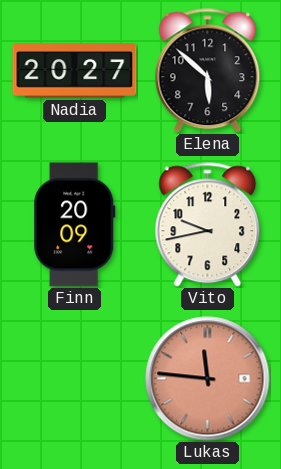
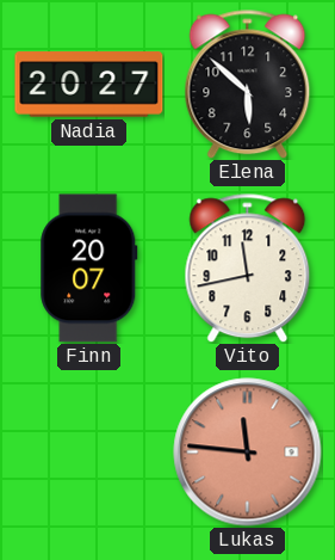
Finn: 20:09 -> 20:07
Vito: 9:43 -> 11:43
